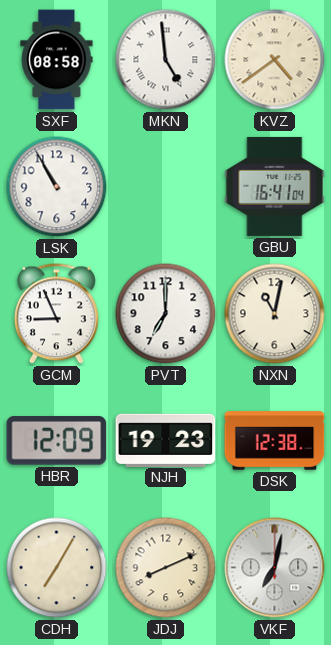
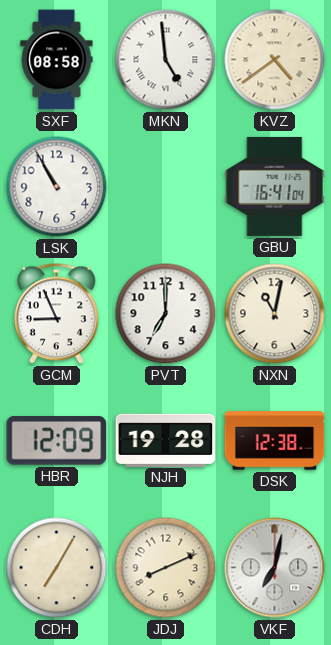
NJH: 19:23 -> 19:28
